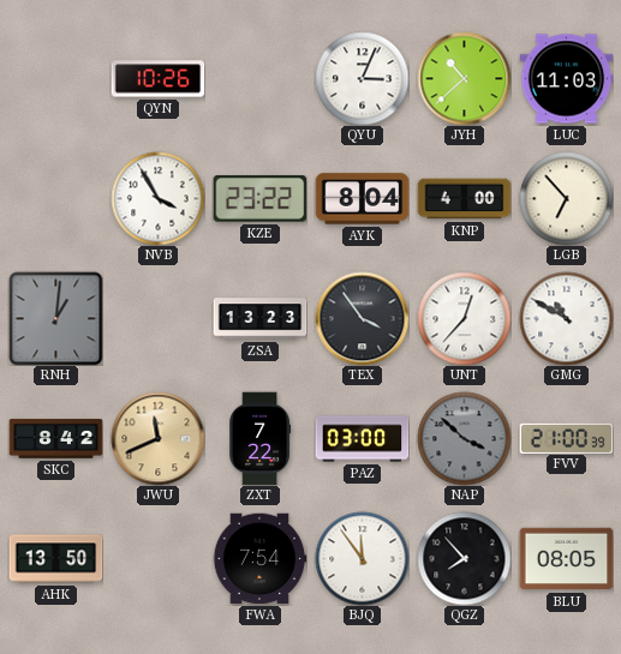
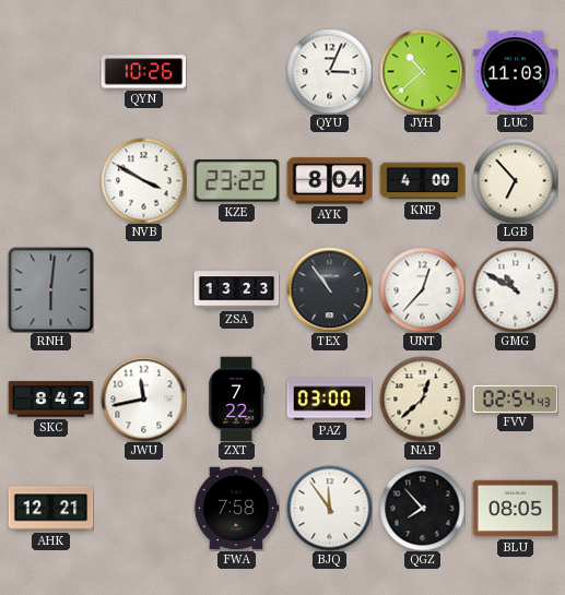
NVB: 3:55 -> 3:50
RNH: 1:01 -> 6:01
TEX: 3:54 -> 10:54
JWU: 11:41 -> 11:43
JWU dial: champagne -> white
NAP: 3:52 -> 12:38
NAP dial: grey -> cream
FVV: 21:00 -> 02:54
AHK: 13:50 -> 12:21
FWA: 7:54 -> 7:58
